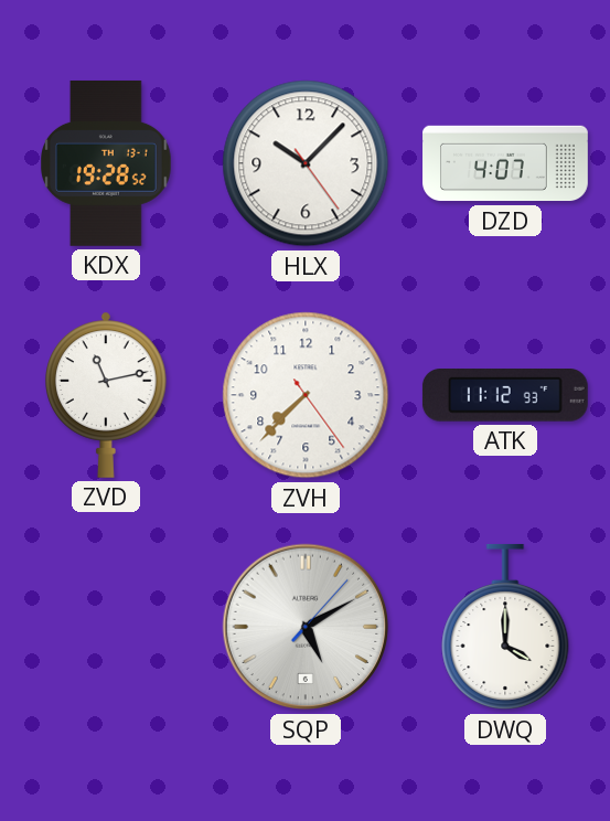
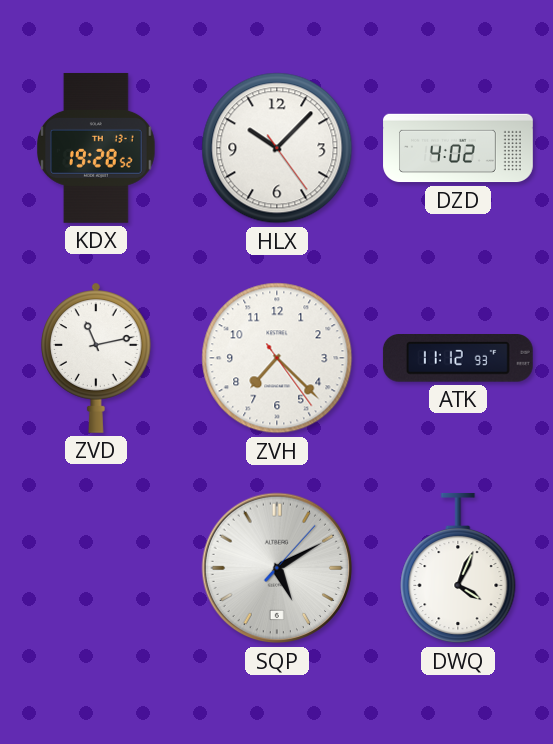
DZD: 4:07 -> 4:02
ZVH: 7:37 -> 7:22
DWQ: 4:00 -> 4:04
